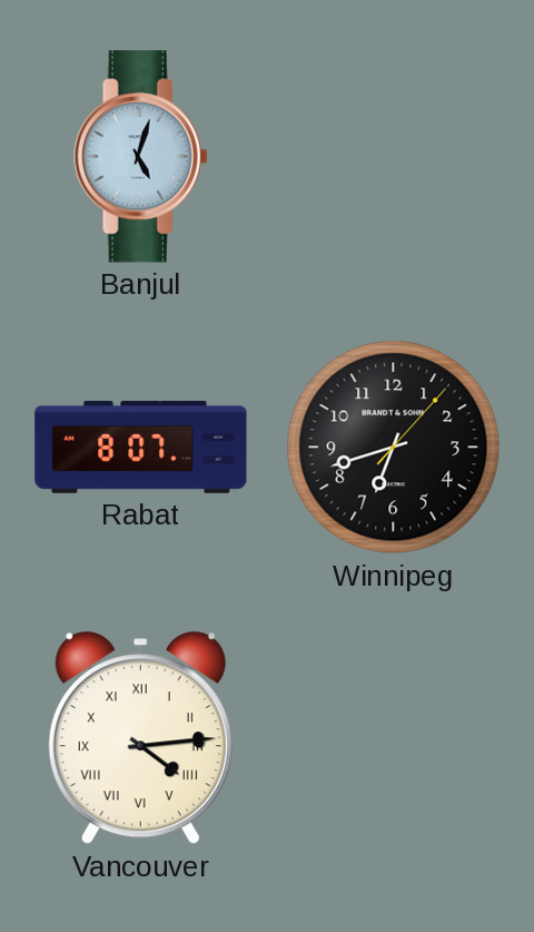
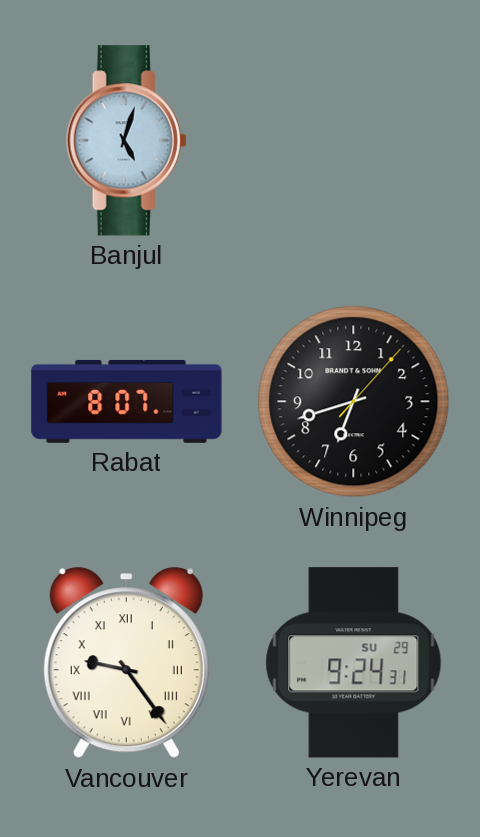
Vancouver: 4:14 -> 9:24
Yerevan: none -> 9:24
